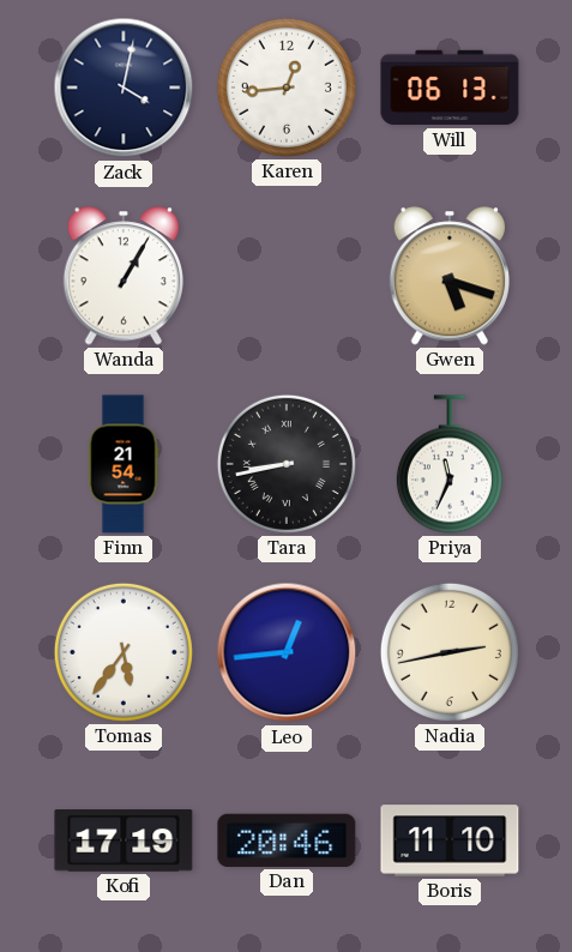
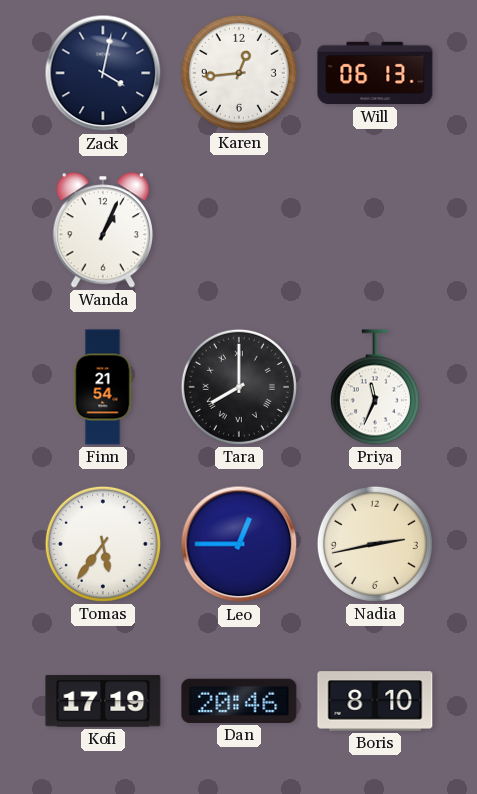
Wanda: 1:05 -> 1:04
Gwen: 5:18 -> none
Tara: 8:43 -> 8:00
Leo: 12:44 -> 12:45
Boris: 11:10 -> 8:10
